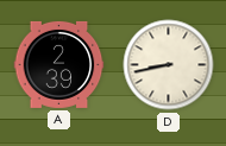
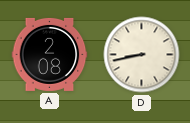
A: 2:39 -> 2:08
